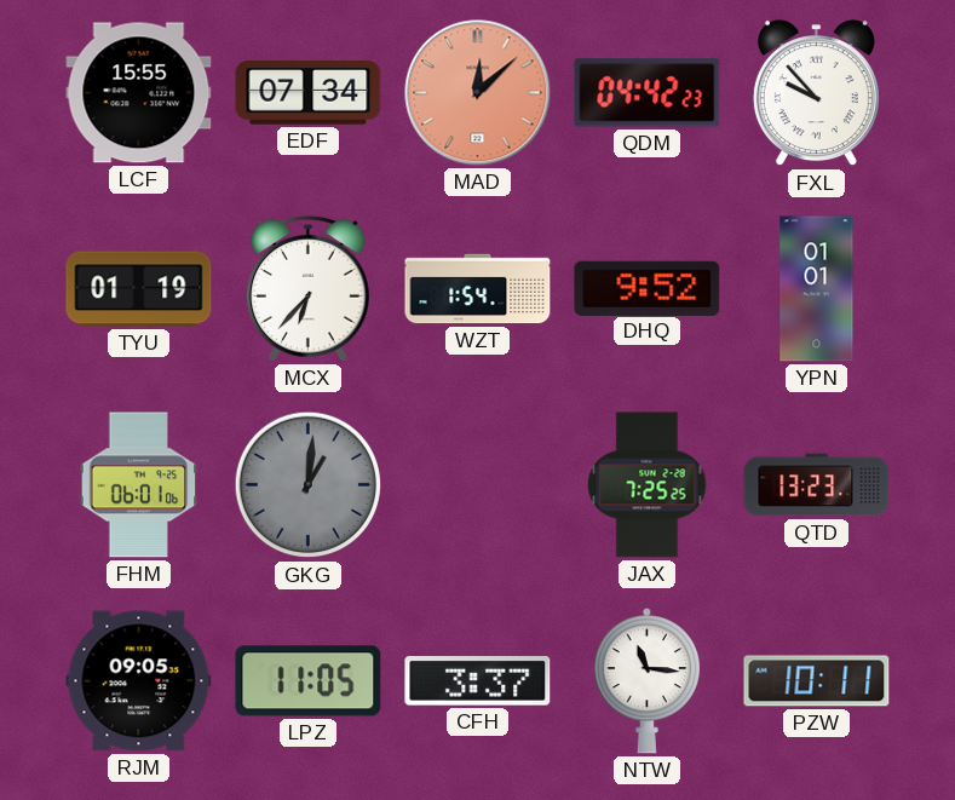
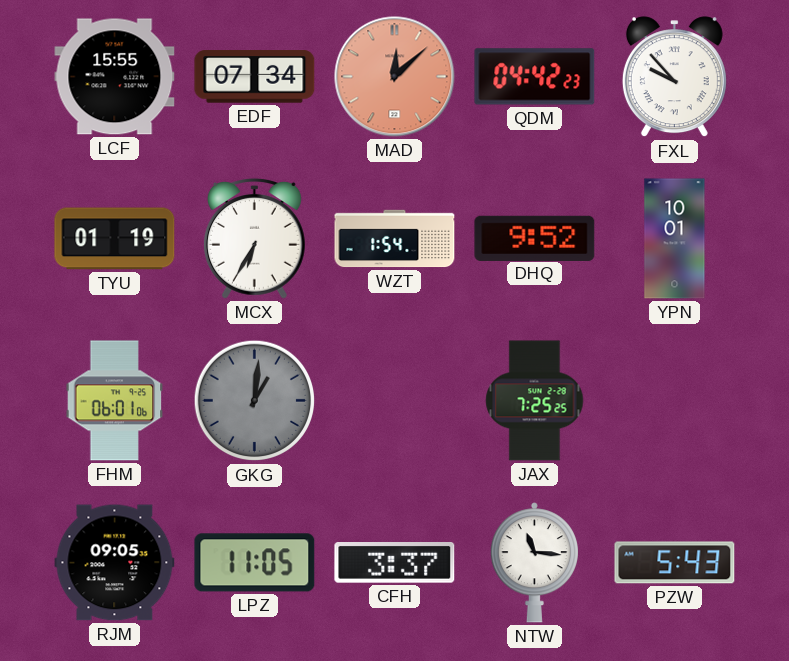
MCX: 6:37 -> 6:35
YPN: 01:01 -> 10:01
QTD: 13:23 -> none
PZW: 10:11 -> 5:43
